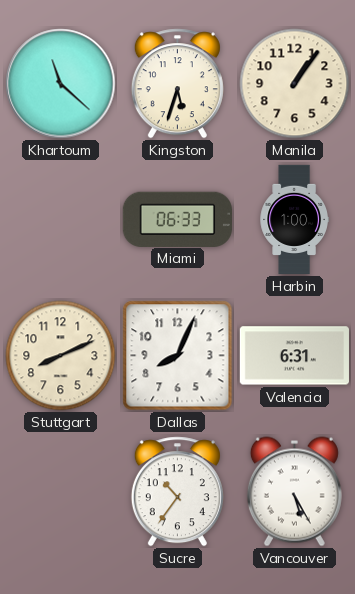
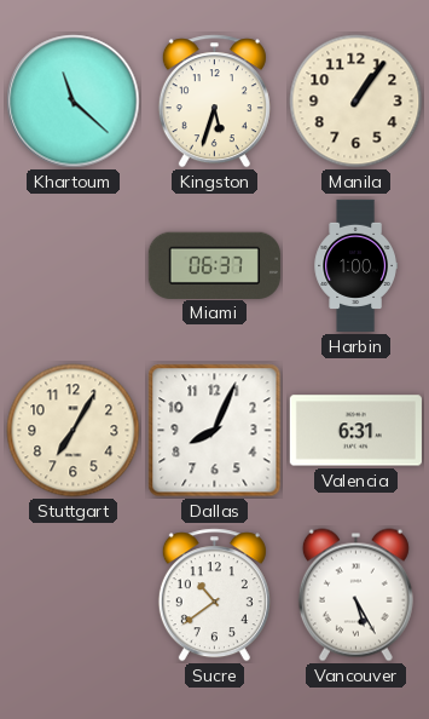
Miami: 06:33 -> 06:37
Stuttgart: 8:11 -> 7:05
Sucre: 10:36 -> 10:39
